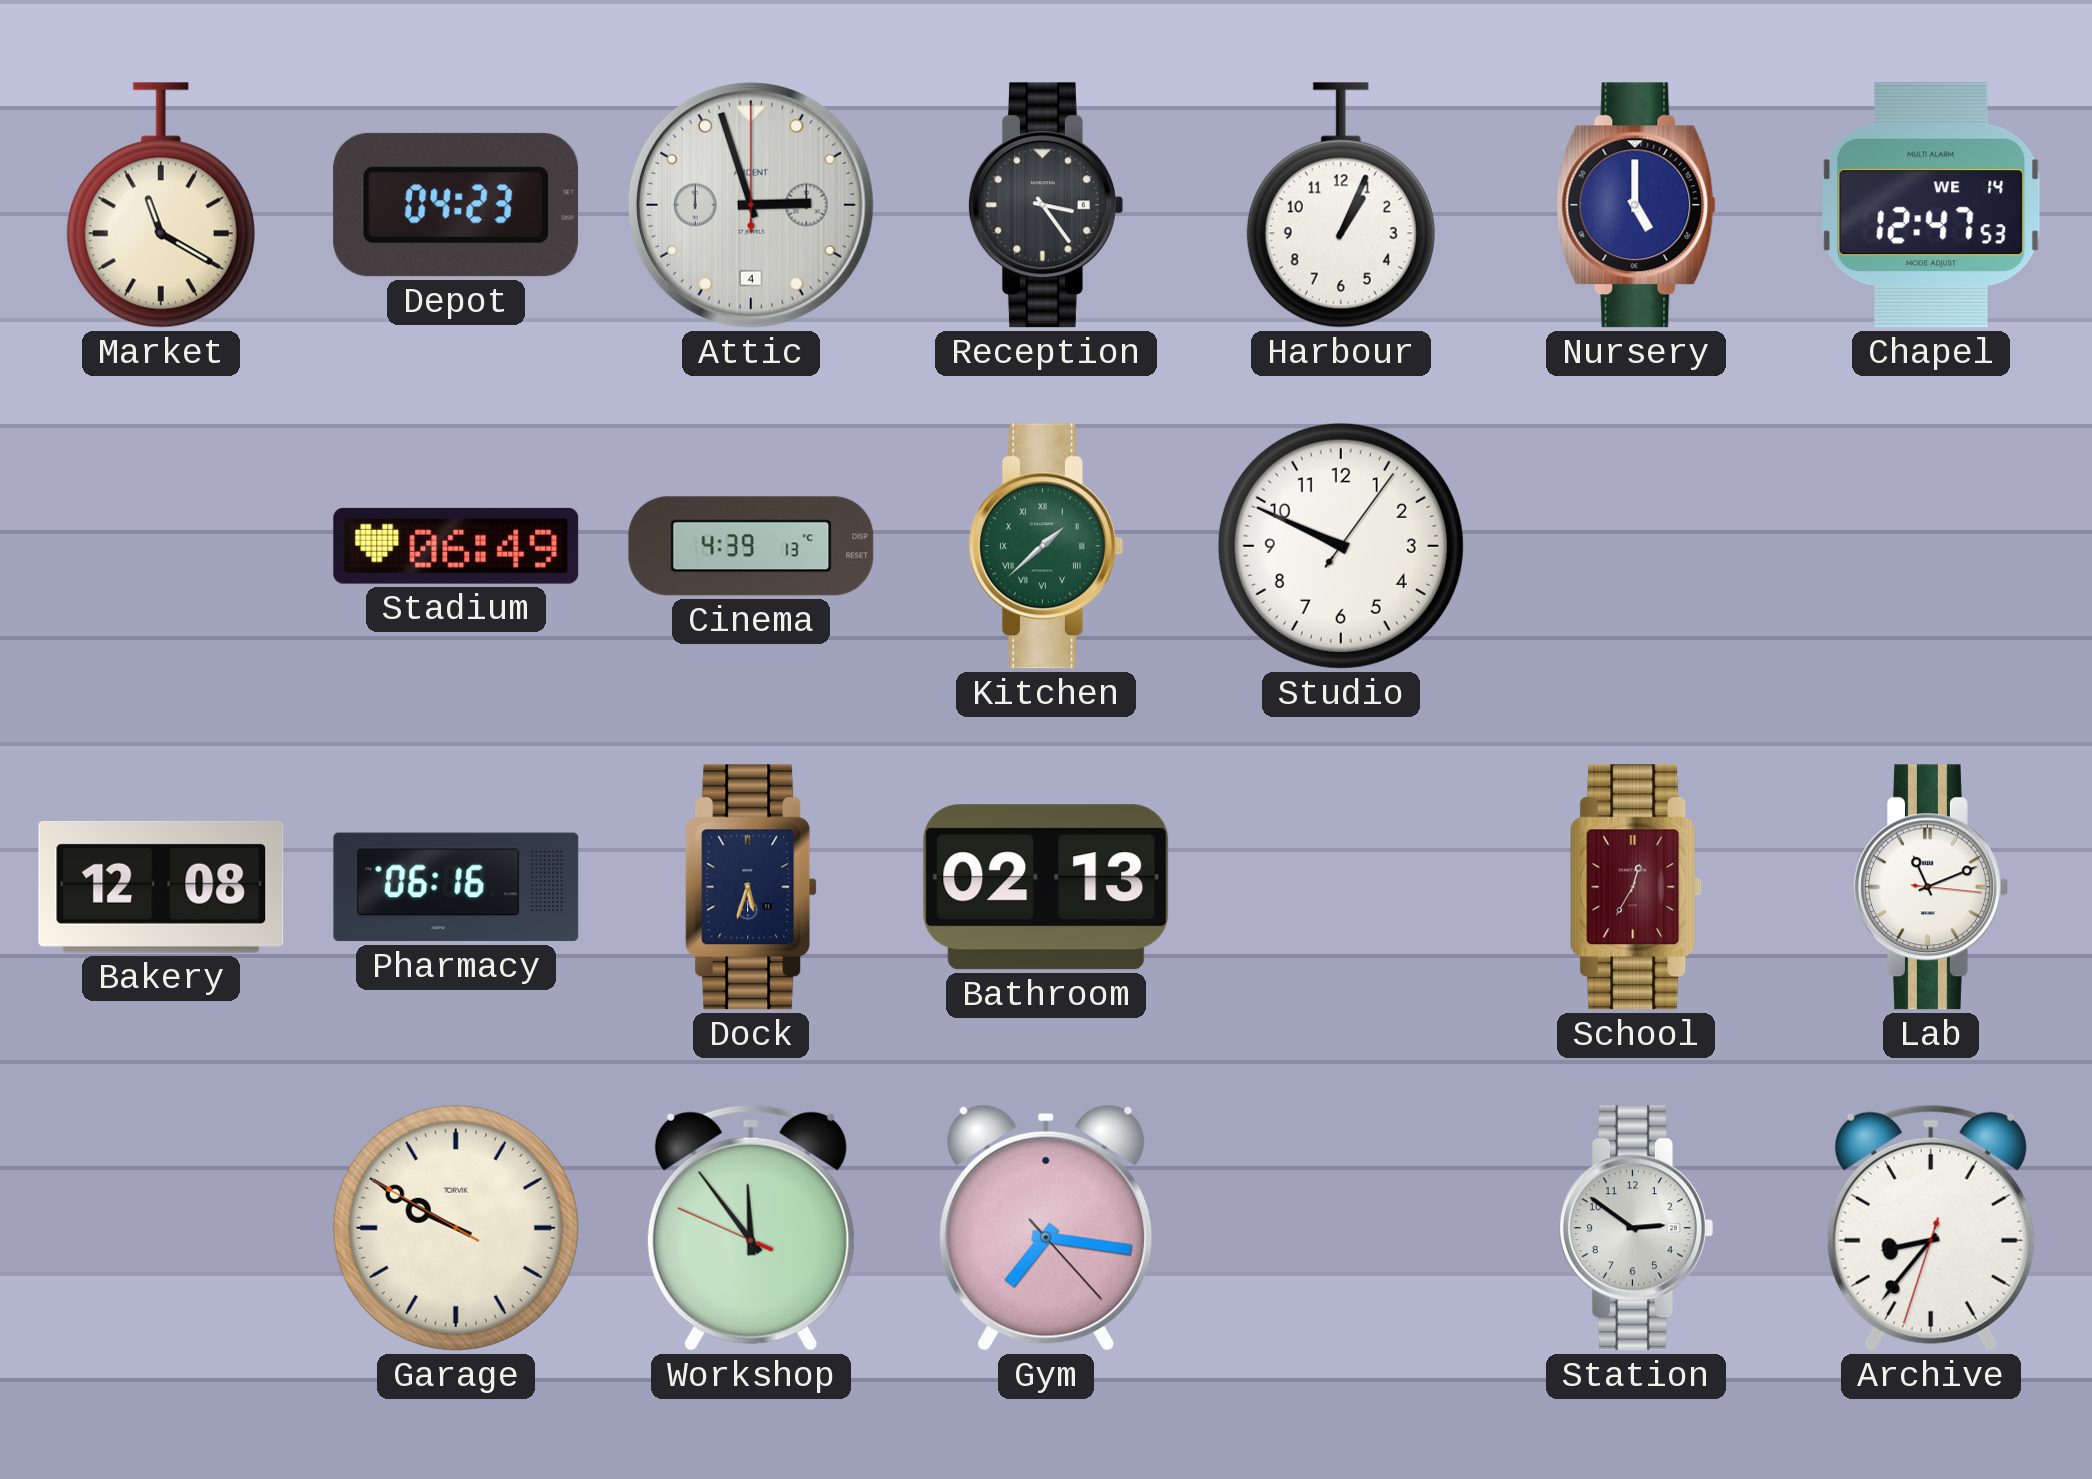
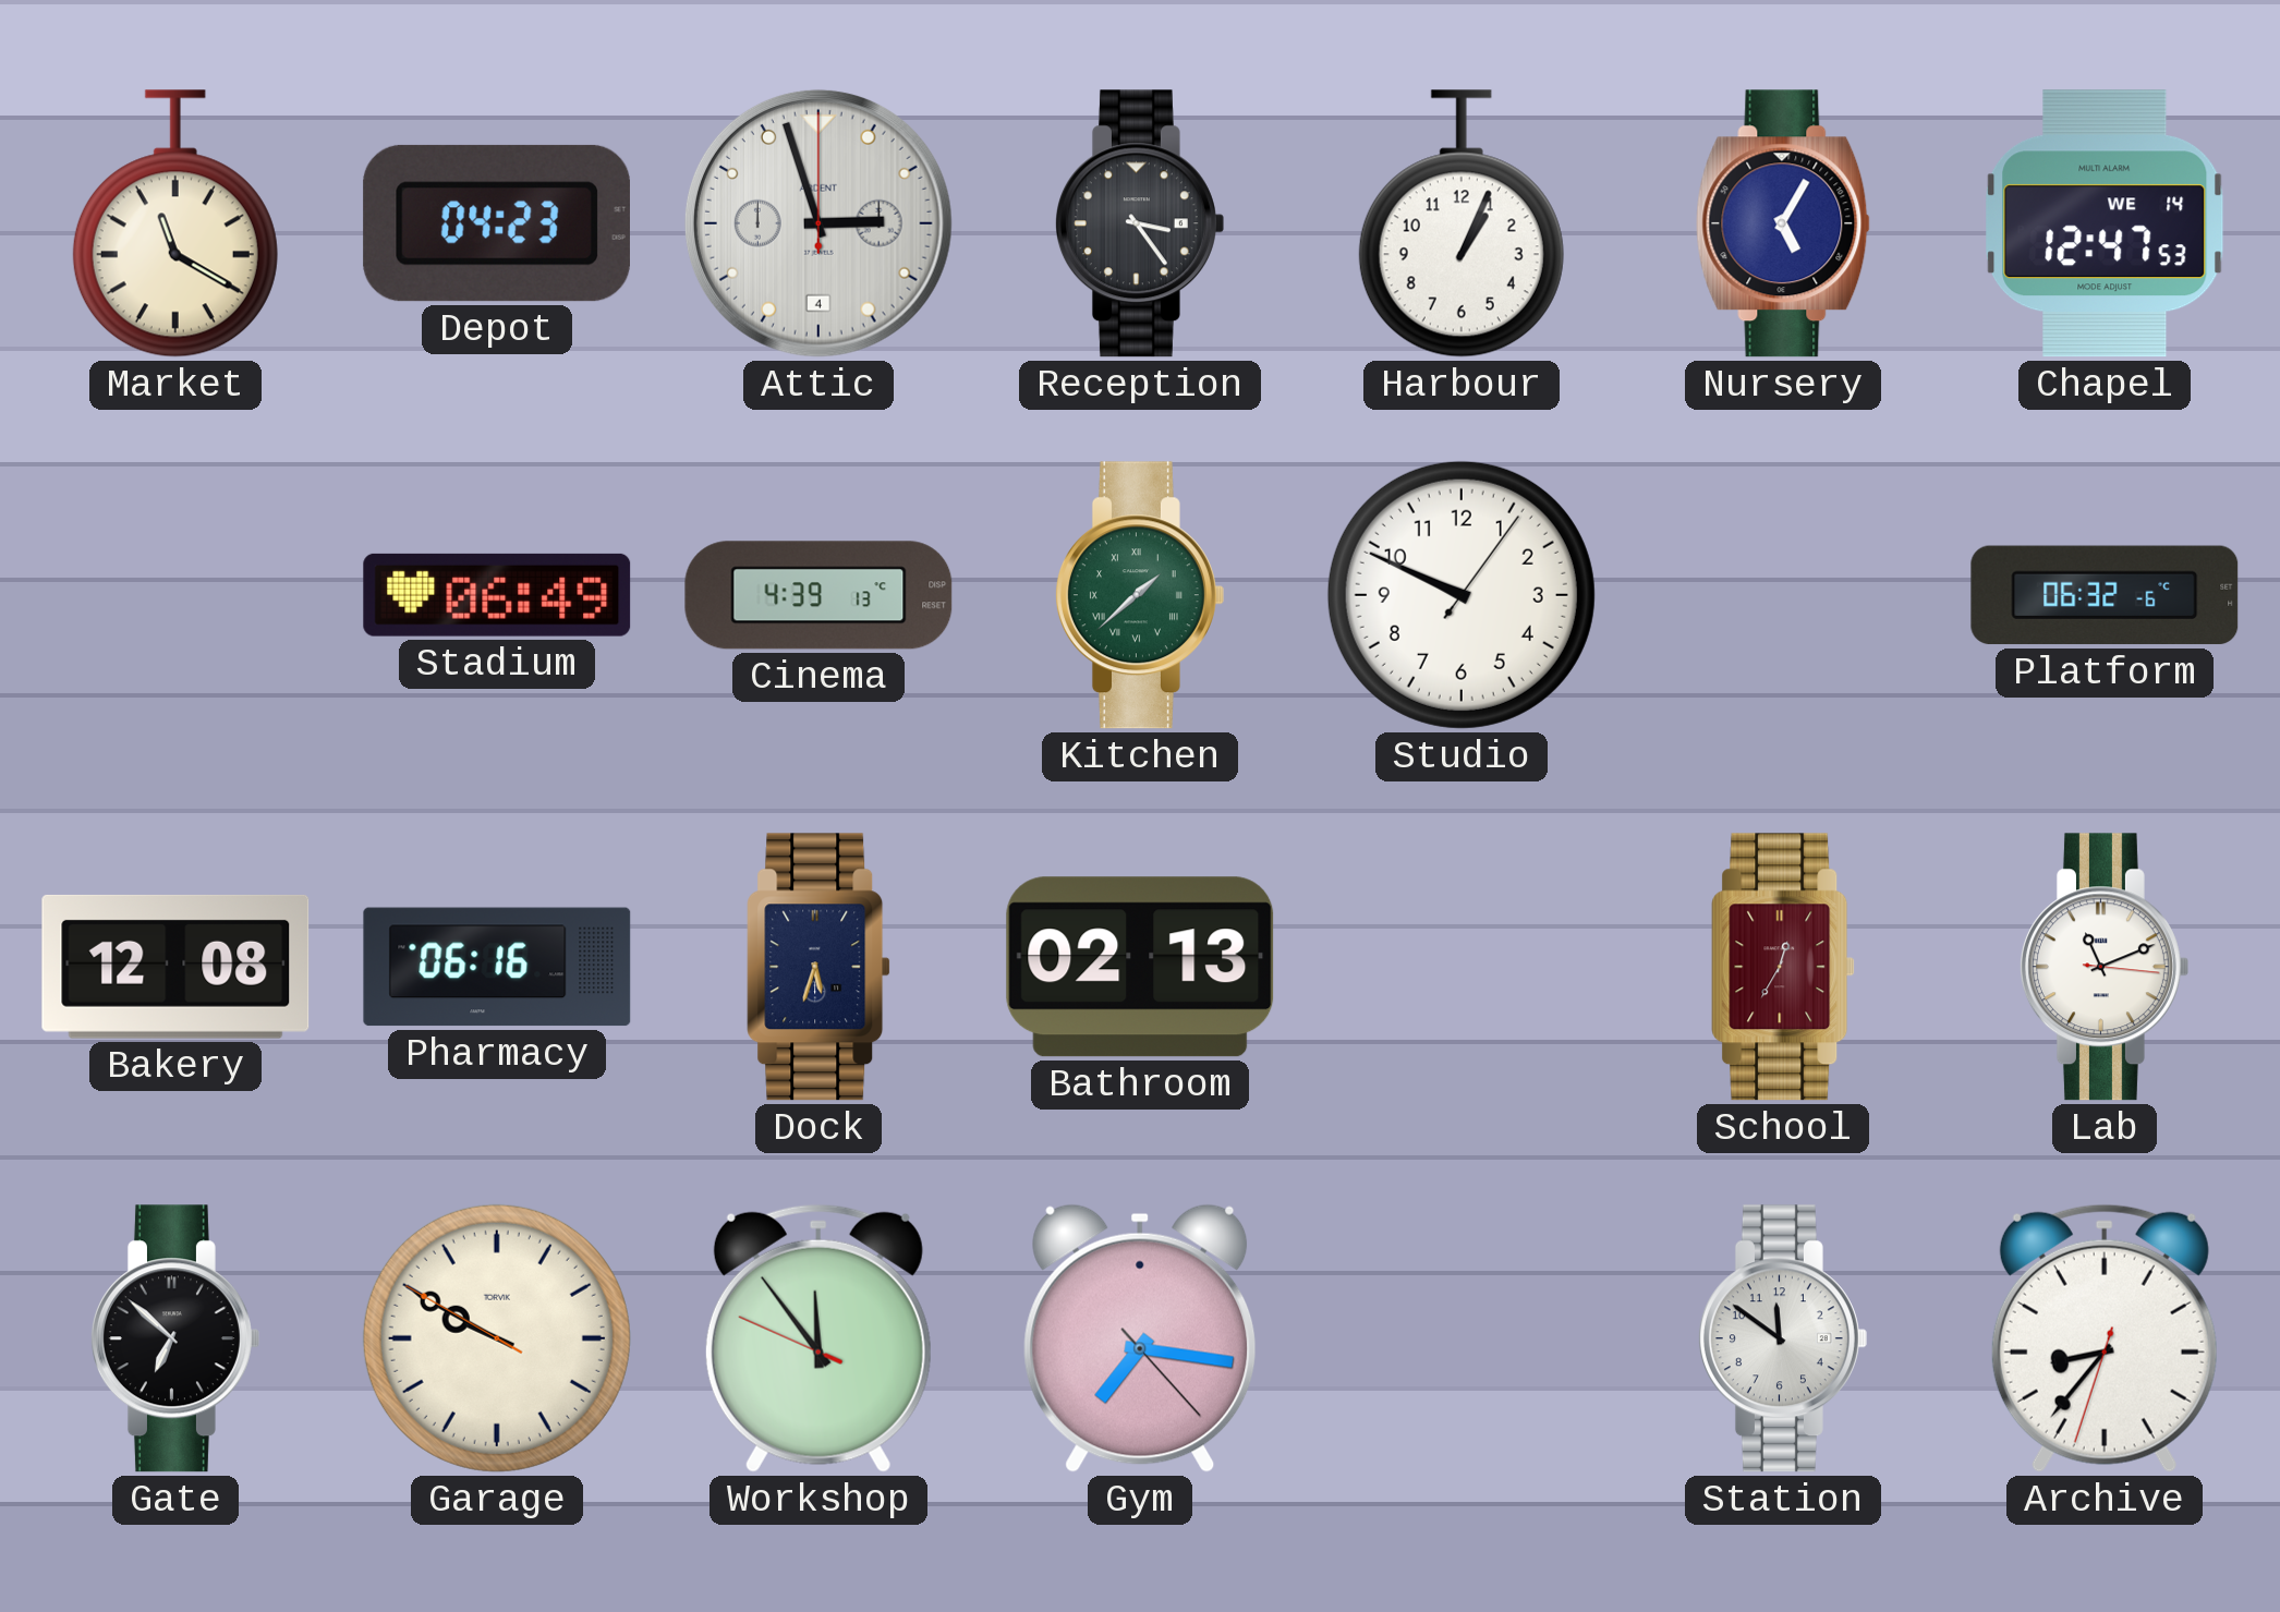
Nursery: 5:00 -> 5:05
Platform: none -> 06:32
Gate: none -> 6:52
Station: 2:51 -> 11:51
